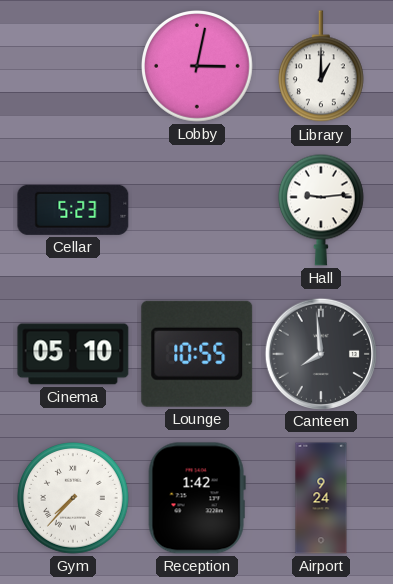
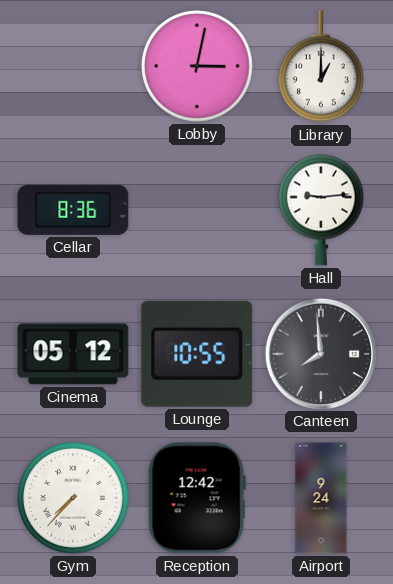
Cellar: 5:23 -> 8:36
Cinema: 05:10 -> 05:12
Reception: 1:42 -> 12:42
